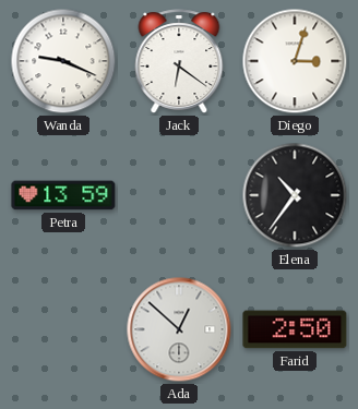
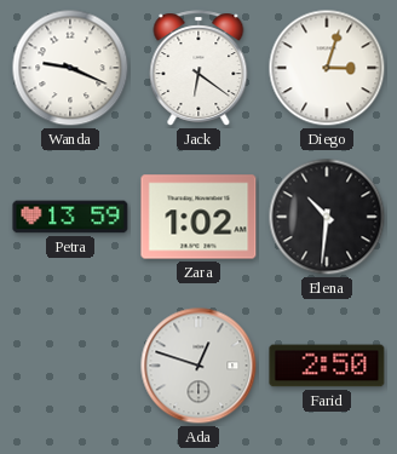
Zara: none -> 1:02
Elena: 10:36 -> 10:31
Ada: 12:52 -> 12:48
